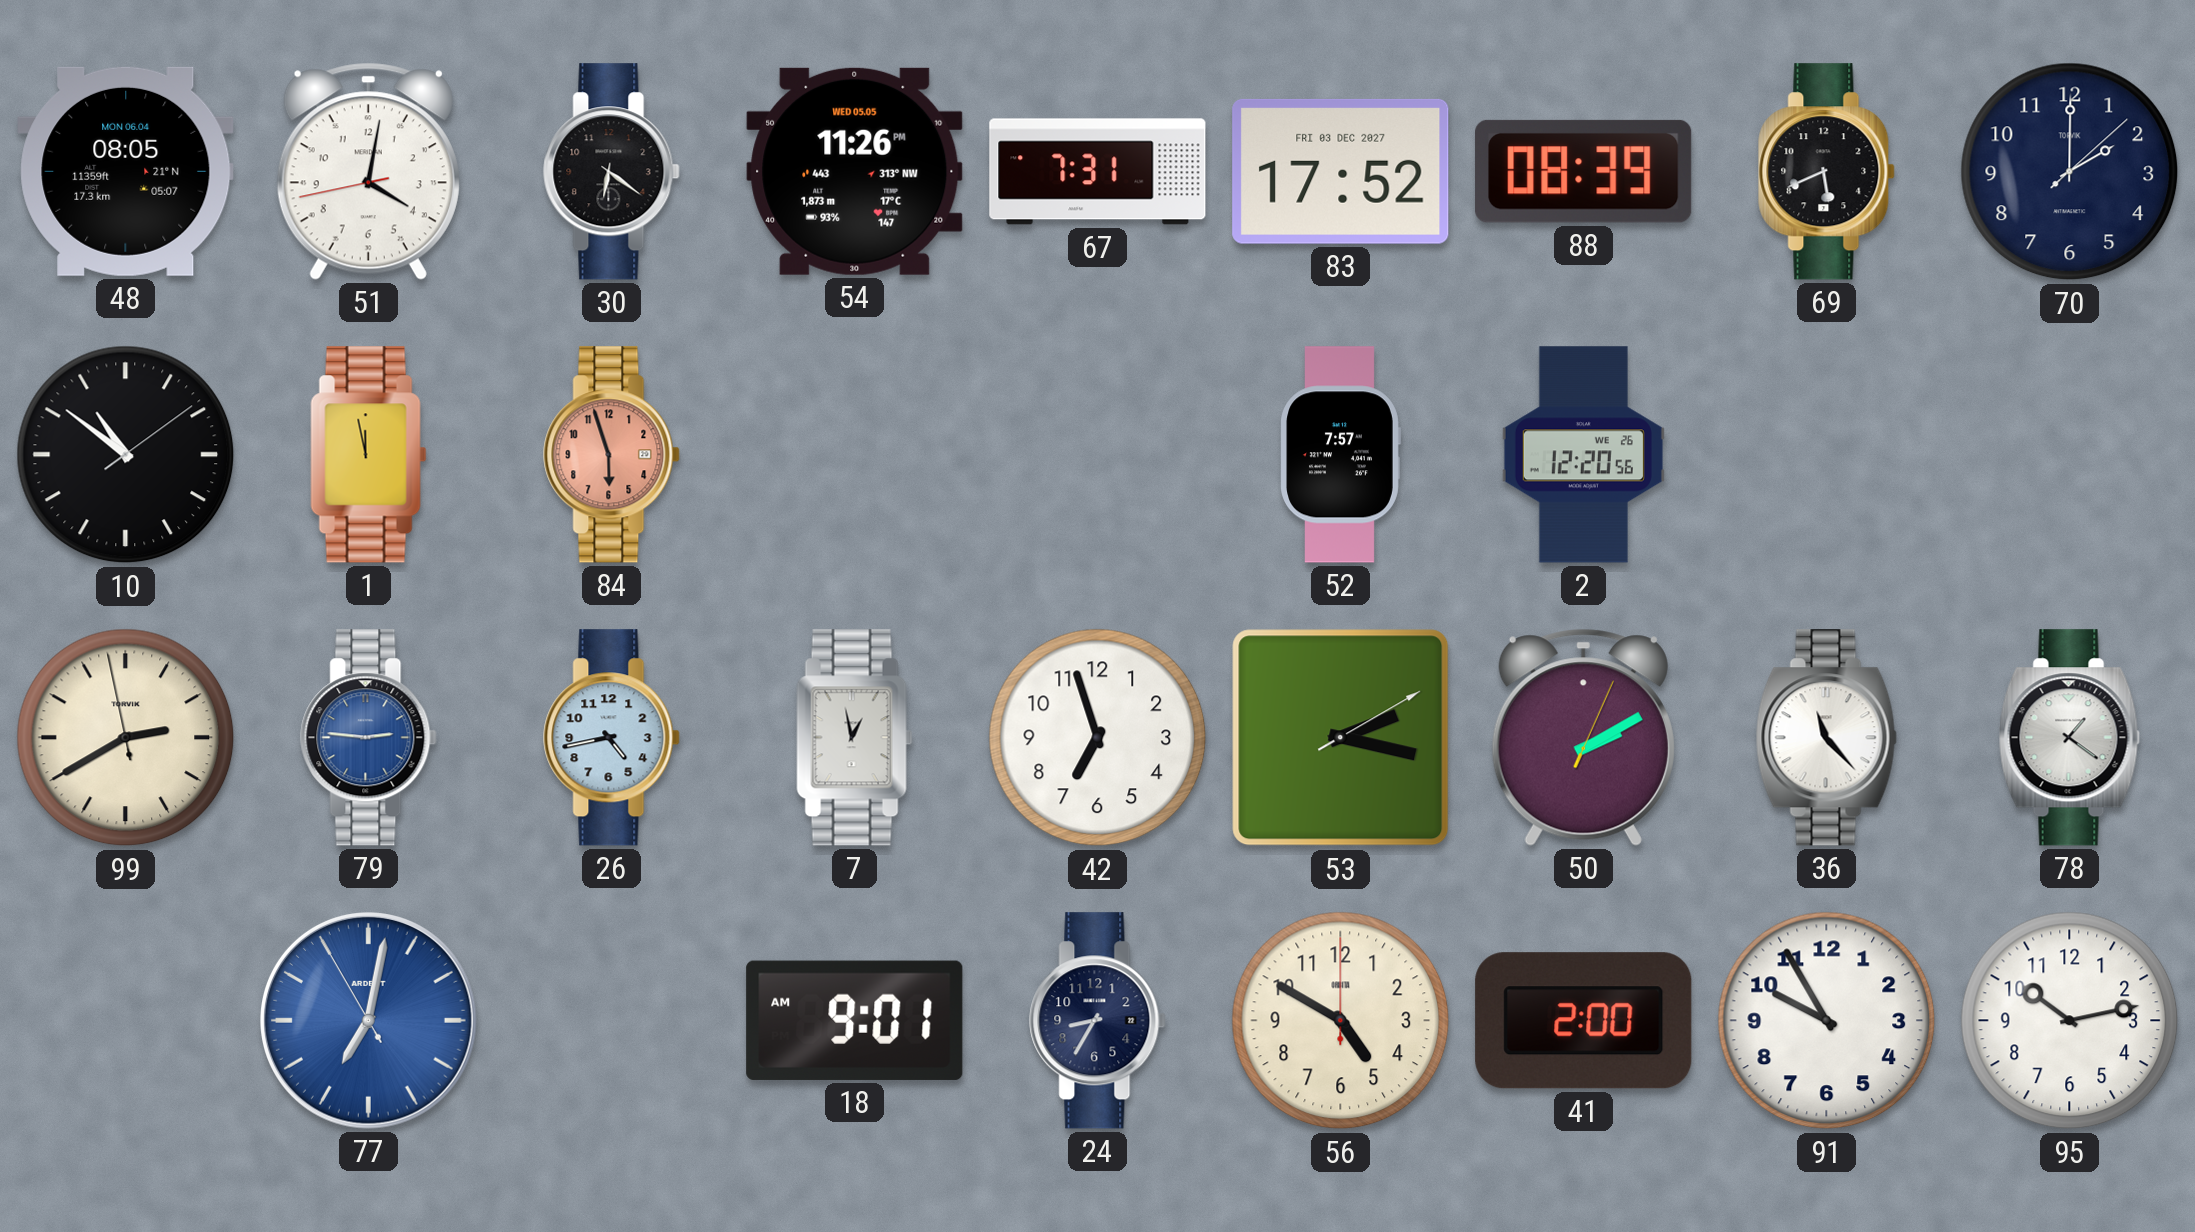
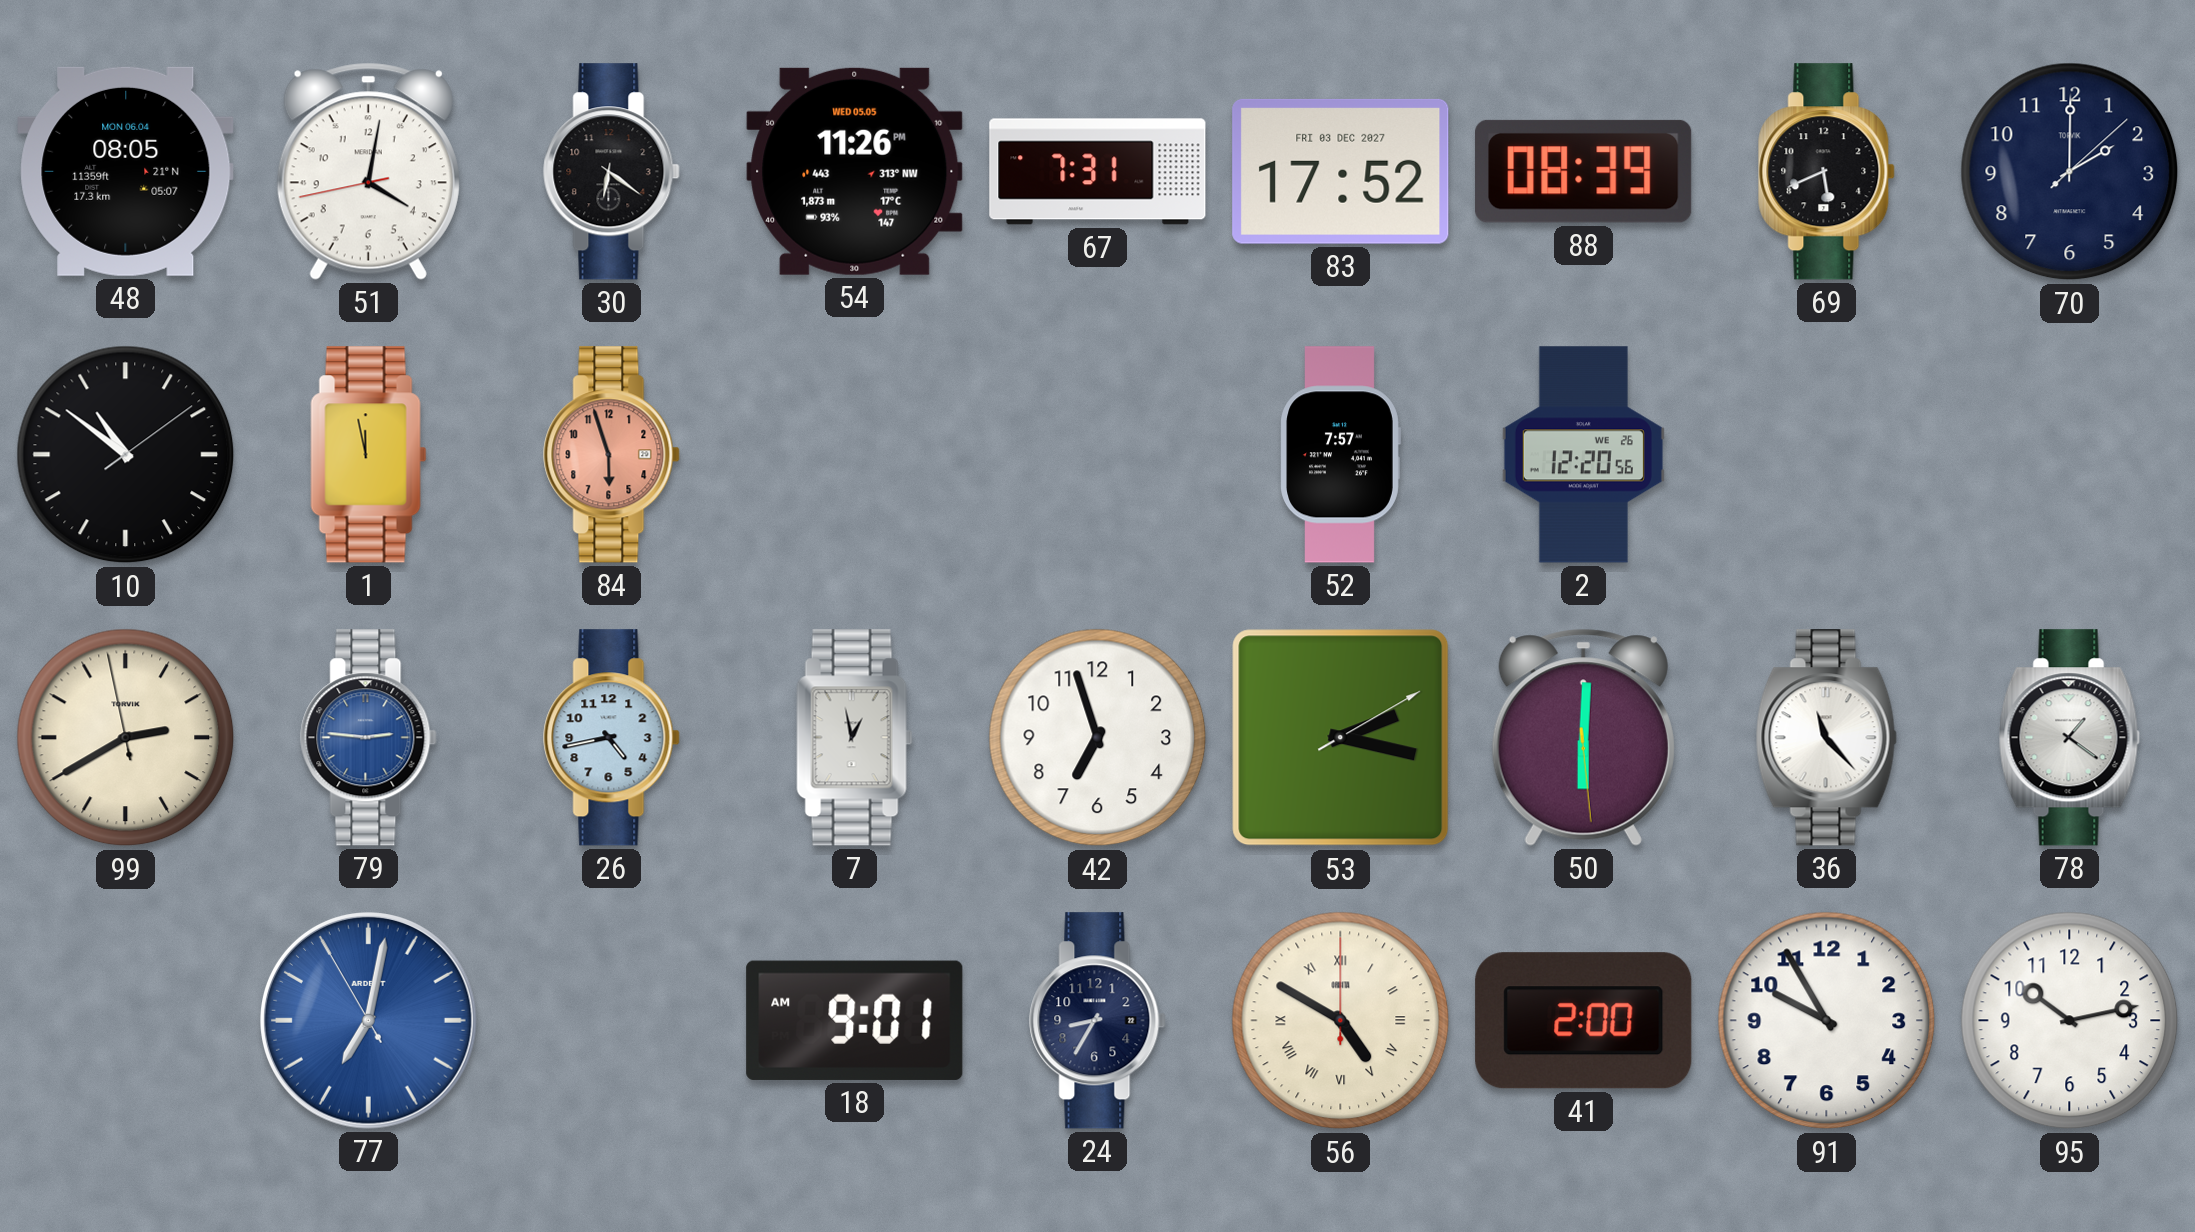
50: 2:10 -> 6:00
56 numerals: Arabic -> Roman
